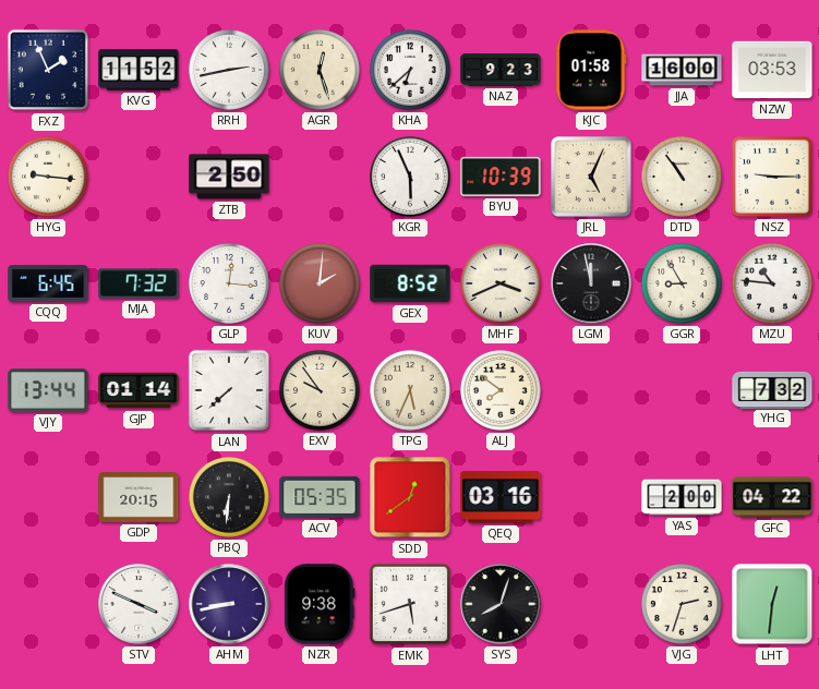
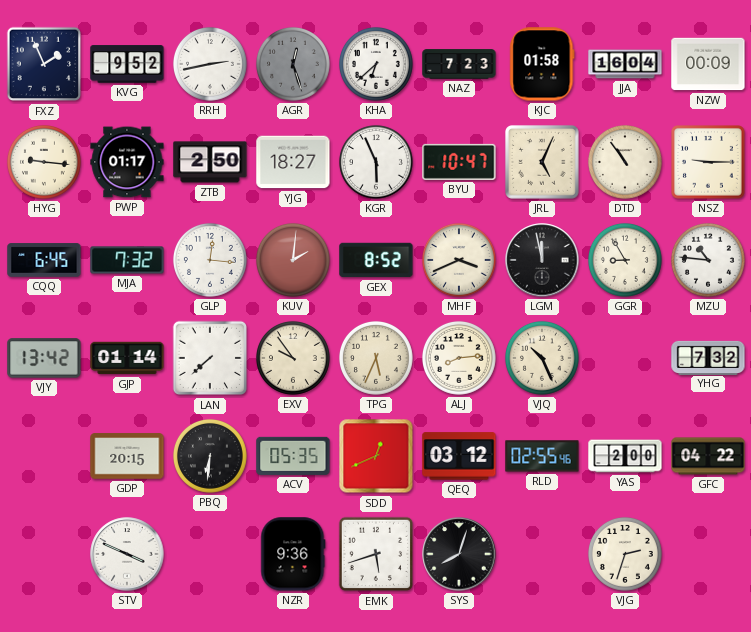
KVG: 11:52 -> 9:52
AGR dial: cream -> grey
NAZ: 9:23 -> 7:23
JJA: 16:00 -> 16:04
NZW: 03:53 -> 00:09
PWP: none -> 01:17
YJG: none -> 18:27
BYU: 10:39 -> 10:47
VJY: 13:44 -> 13:42
ALJ: 7:51 -> 8:14
VJQ: none -> 10:26
SDD: 12:39 -> 12:41
QEQ: 03:16 -> 03:12
RLD: none -> 02:55
AHM: 8:43 -> none
NZR: 9:38 -> 9:36
LHT: 12:31 -> none
